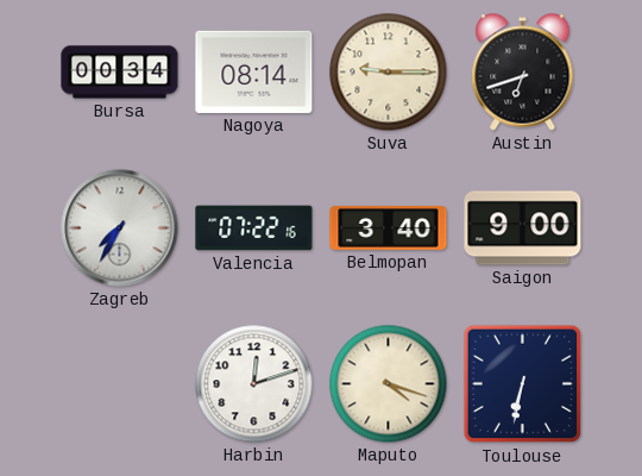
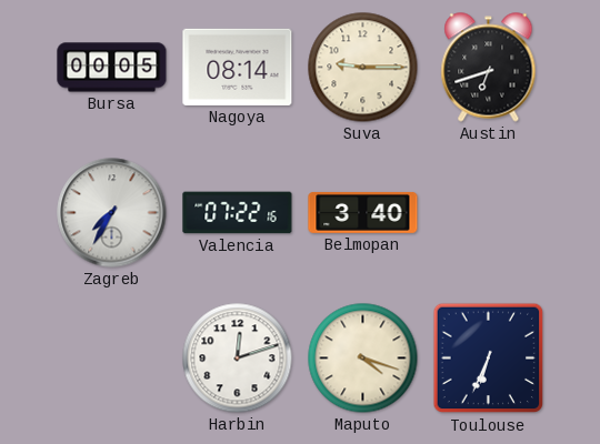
Bursa: 00:34 -> 00:05
Saigon: 9:00 -> none
Toulouse: 6:32 -> 6:34
